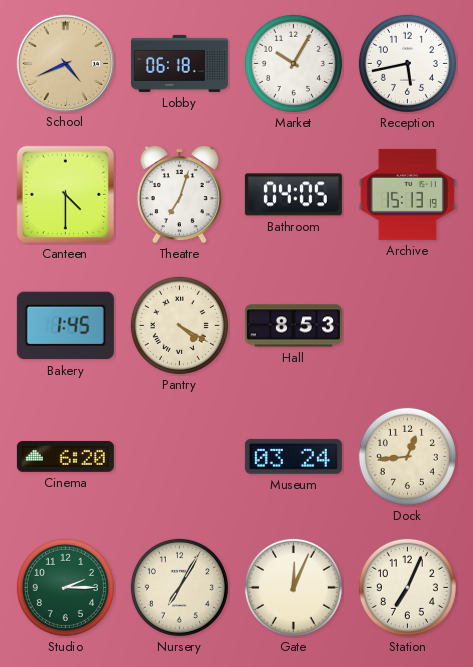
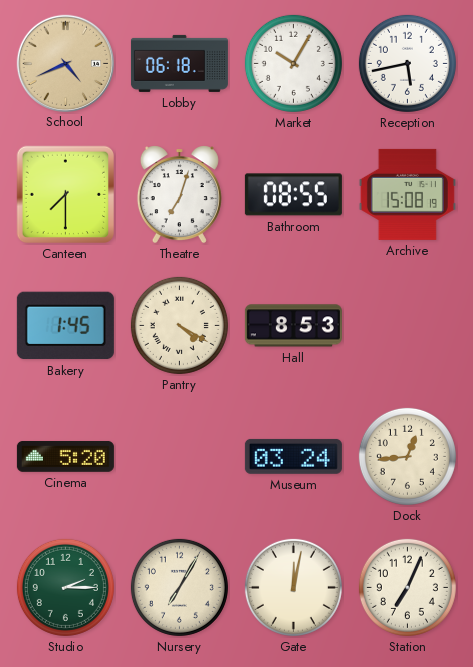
Canteen: 4:30 -> 7:30
Bathroom: 04:05 -> 08:55
Archive: 15:13 -> 15:08
Cinema: 6:20 -> 5:20
Gate: 12:04 -> 12:02
